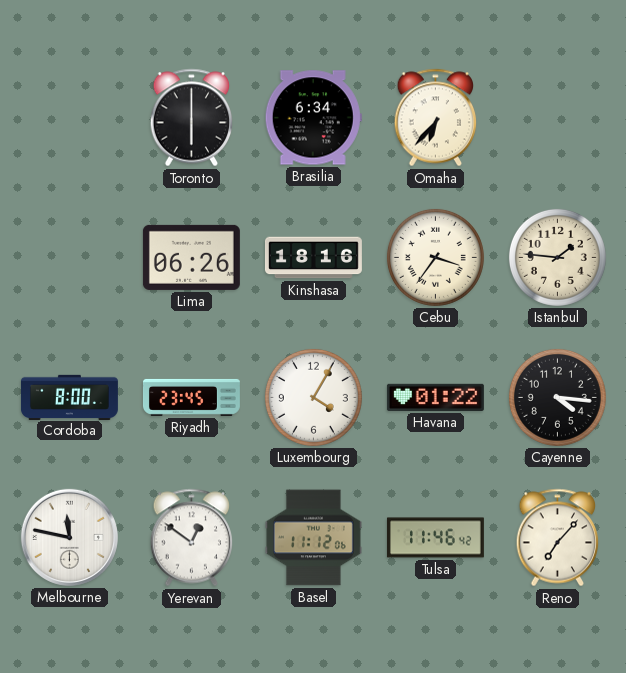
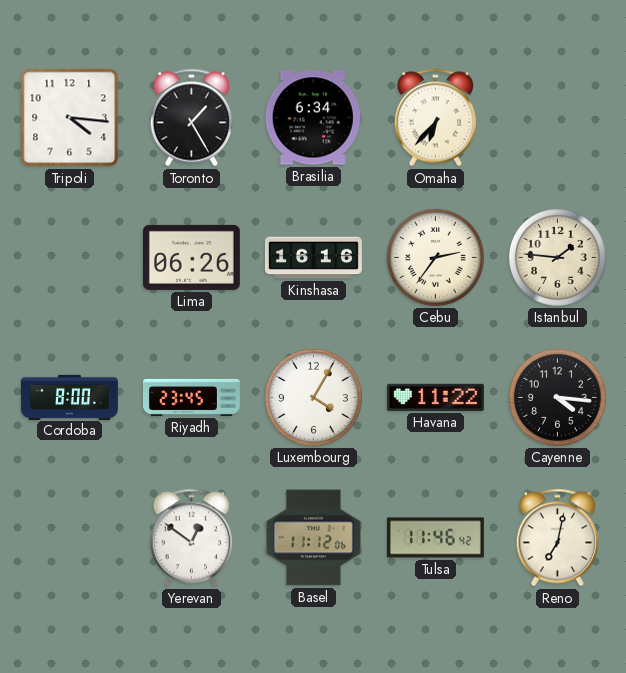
Tripoli: none -> 4:16
Toronto: 6:00 -> 1:25
Kinshasa: 18:16 -> 16:16
Cebu: 3:36 -> 2:36
Havana: 01:22 -> 11:22
Melbourne: 11:47 -> none
Reno: 7:07 -> 7:02
